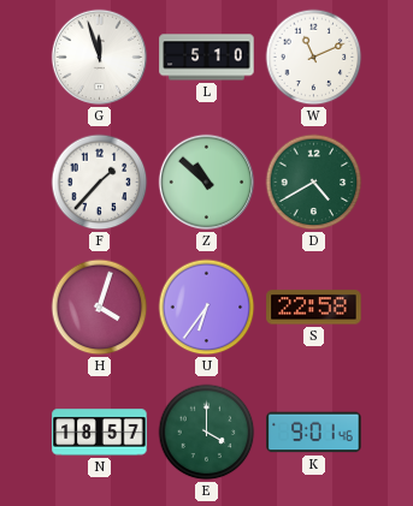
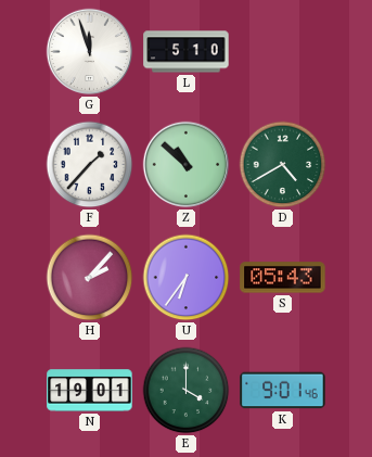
W: 11:11 -> none
H: 4:03 -> 2:07
S: 22:58 -> 05:43
N: 18:57 -> 19:01
